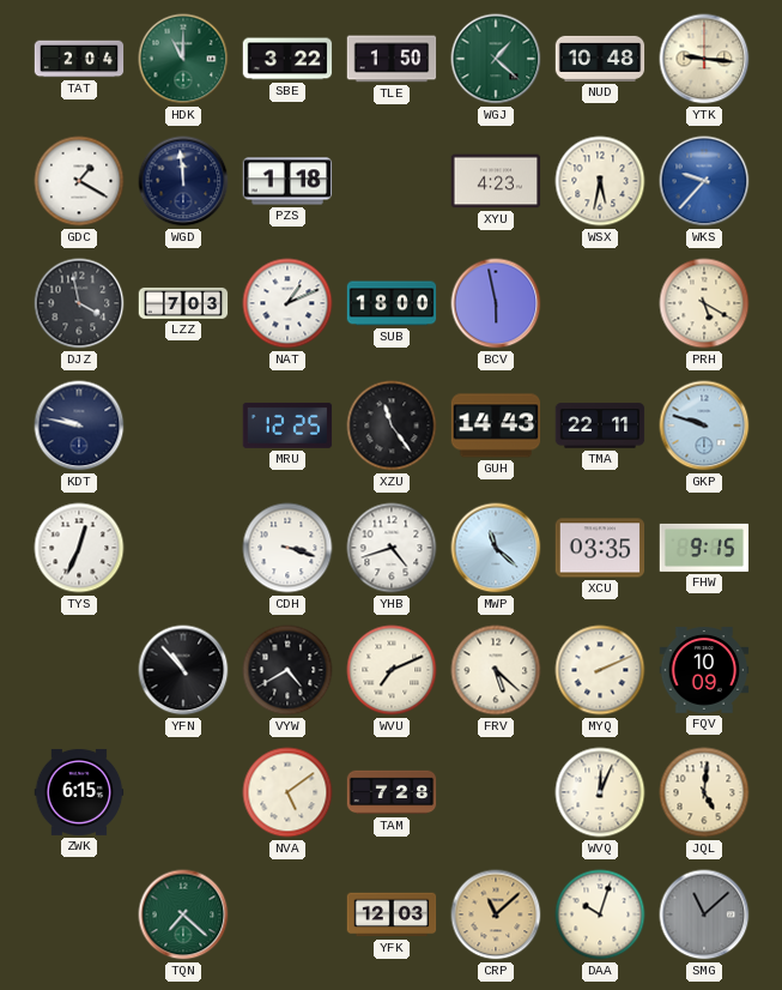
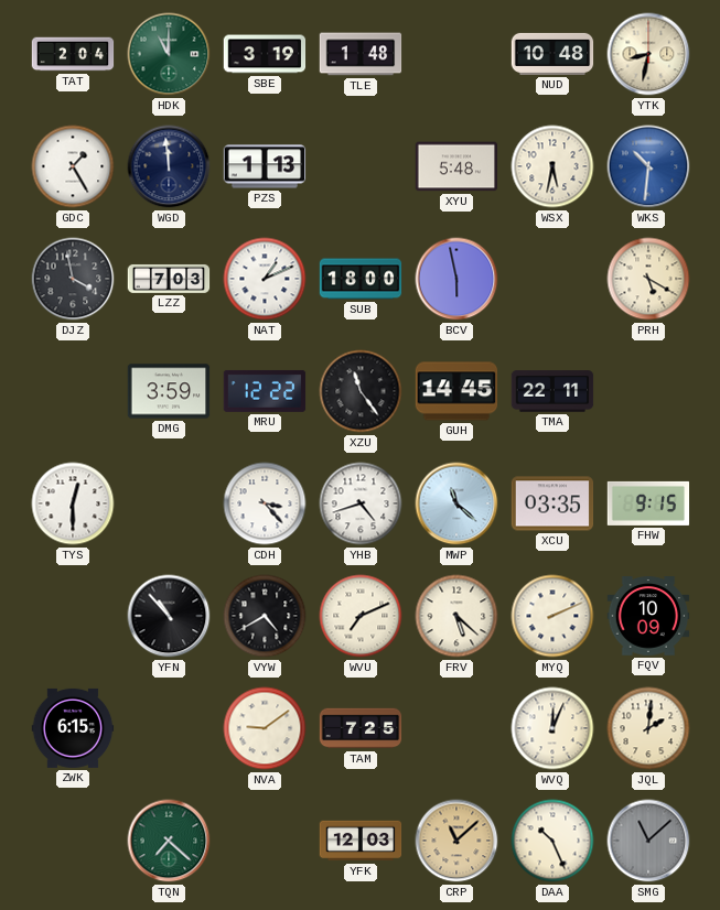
SBE: 3:22 -> 3:19
TLE: 1:50 -> 1:48
WGJ: 1:22 -> none
YTK: 9:16 -> 8:32
GDC: 1:20 -> 1:25
PZS: 1:18 -> 1:13
XYU: 4:23 -> 5:48
WKS: 9:37 -> 10:31
KDT: 9:47 -> none
DMG: none -> 3:59
MRU: 12:25 -> 12:22
GUH: 14:43 -> 14:45
GKP: 9:48 -> none
TYS: 12:34 -> 12:30
CDH: 3:18 -> 3:23
NVA: 5:09 -> 9:09
TAM: 7:28 -> 7:25
JQL: 5:01 -> 2:01
DAA: 10:03 -> 10:26
